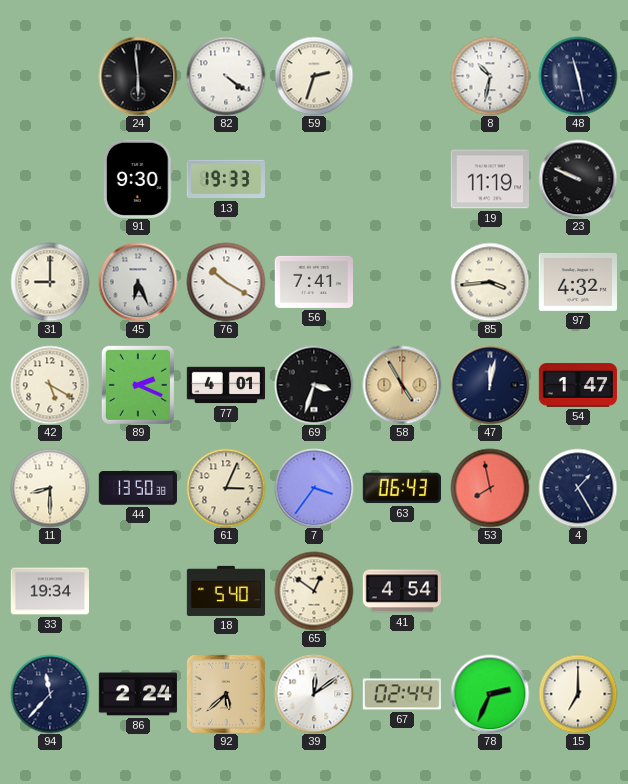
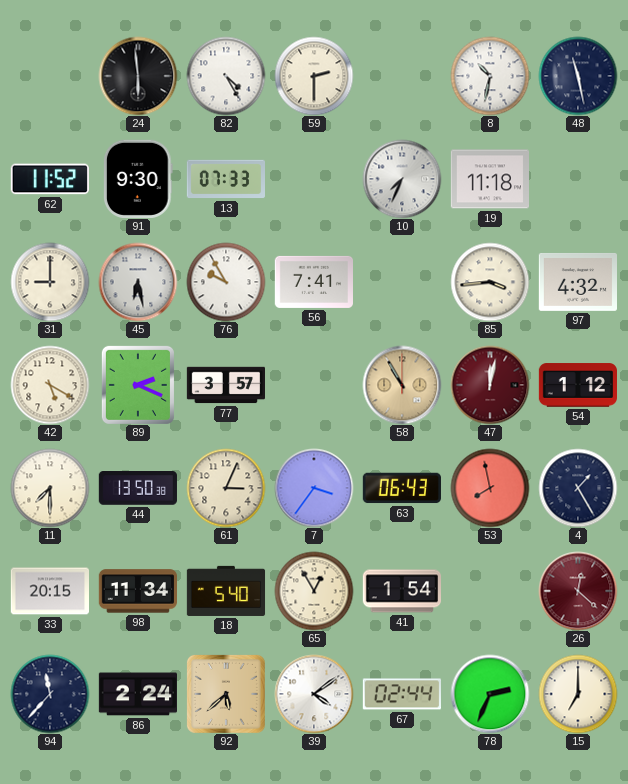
82: 4:21 -> 4:25
59: 2:33 -> 2:30
62: none -> 11:52
13: 19:33 -> 07:33
10: none -> 7:34
19: 11:19 -> 11:18
23: 9:49 -> none
45: 6:26 -> 6:28
76: 10:20 -> 9:55
77: 4:01 -> 3:57
69: 3:33 -> none
58: 4:55 -> 10:55
47 dial: navy -> burgundy
54: 1:47 -> 1:12
11: 8:30 -> 7:30
33: 19:34 -> 20:15
98: none -> 11:34
65: 12:51 -> 12:55
41: 4:54 -> 1:54
26: none -> 12:22
39: 12:09 -> 4:09
